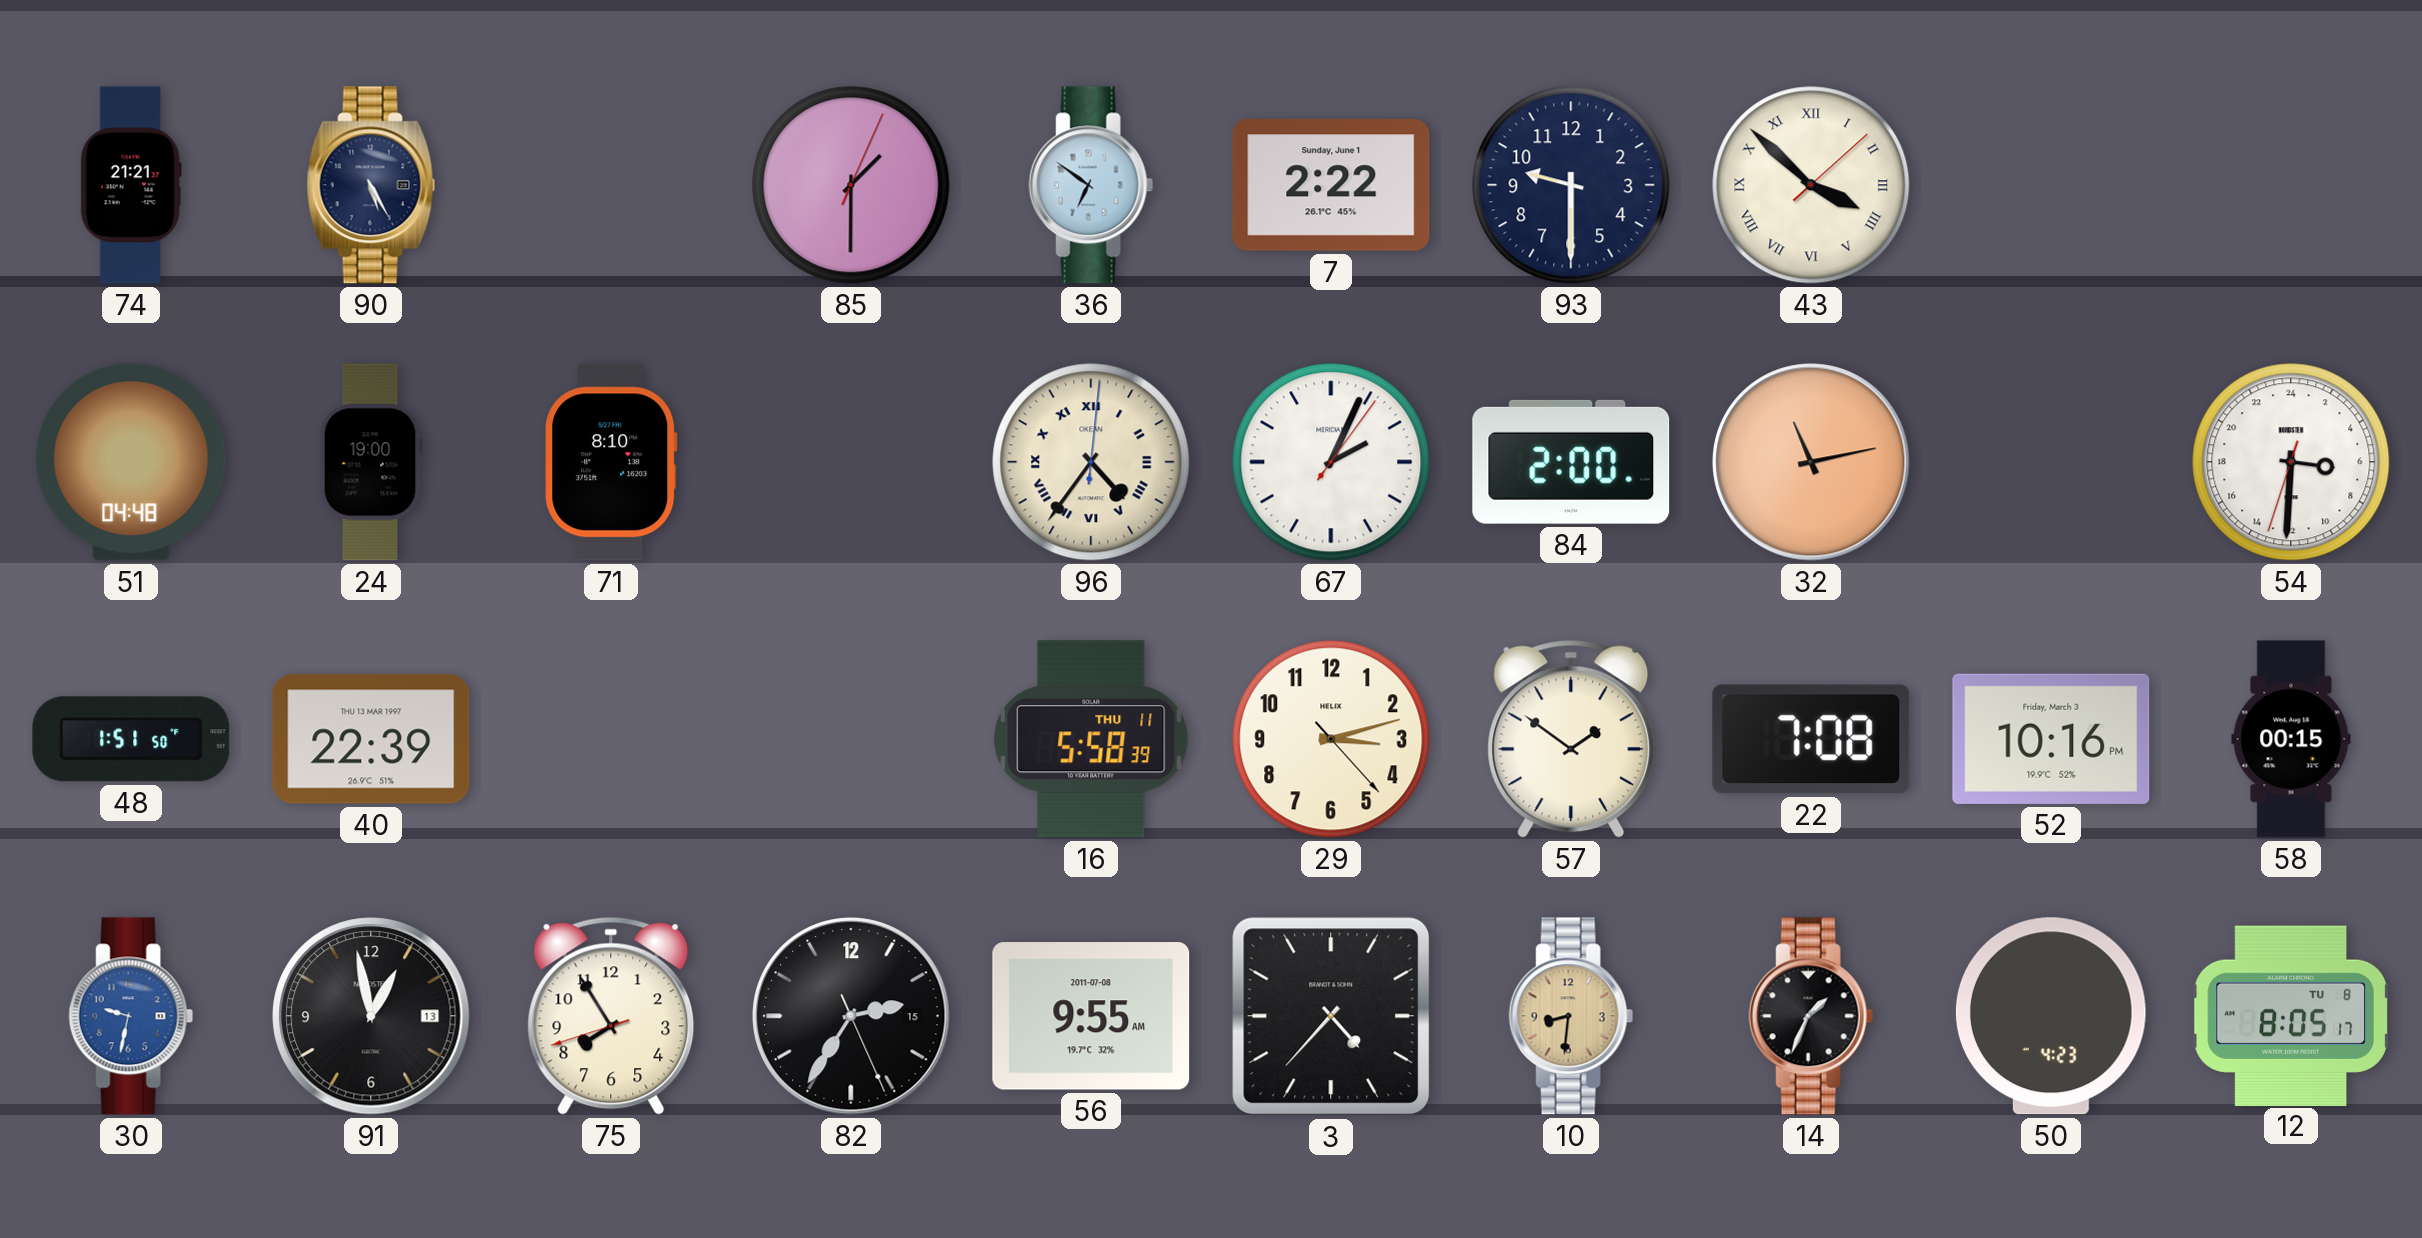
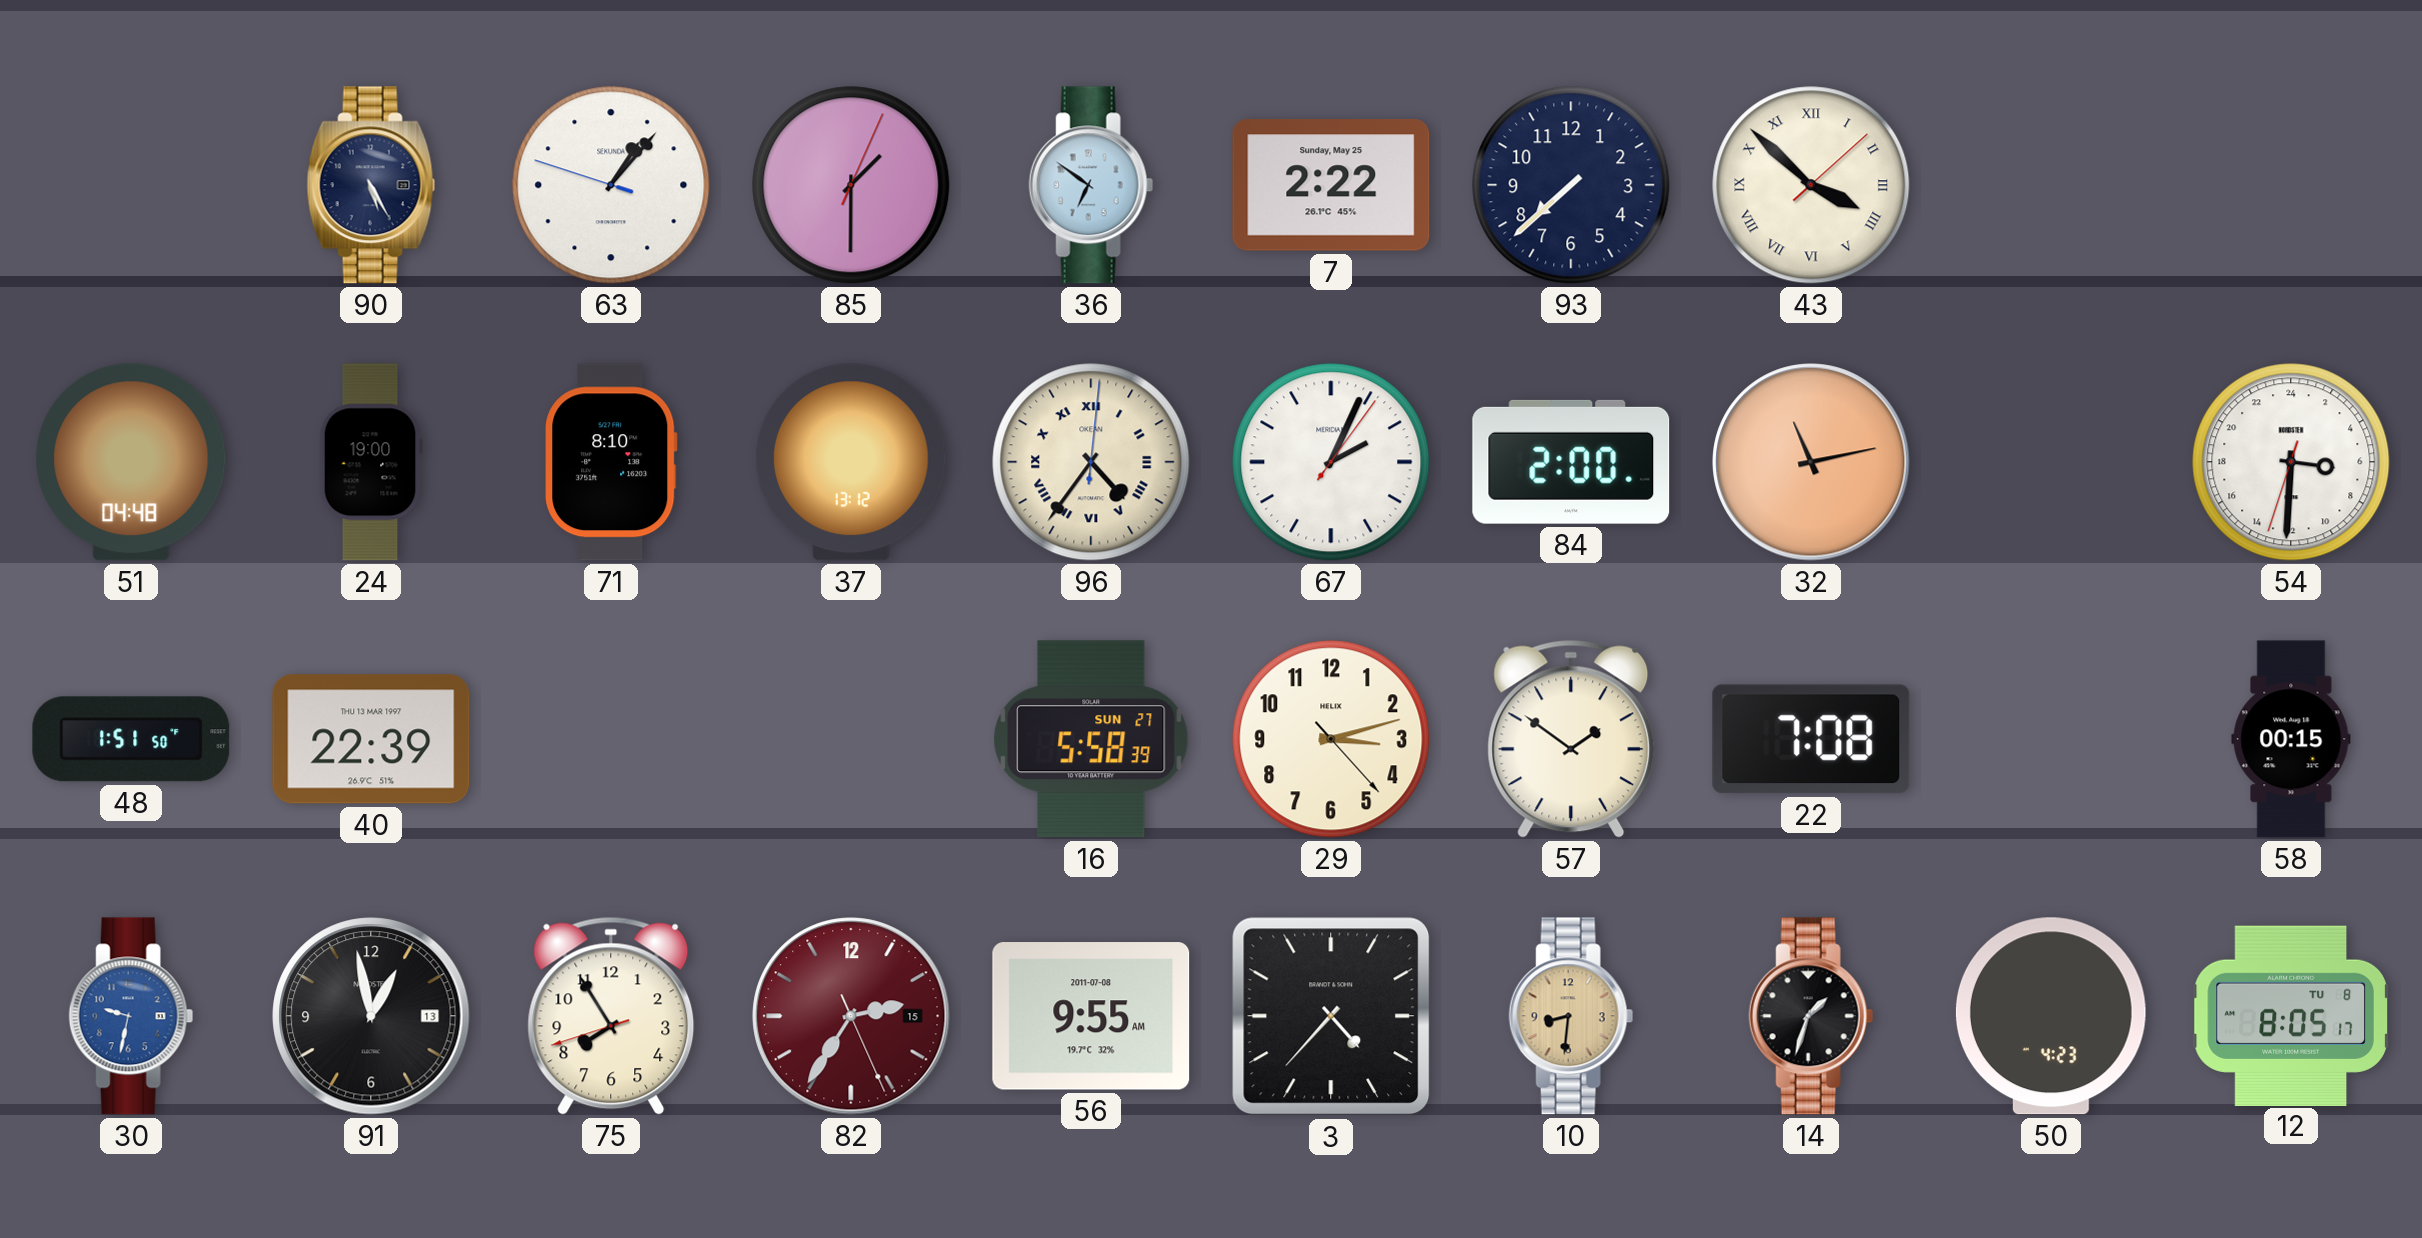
74: 21:21 -> none
63: none -> 1:06
7 date: Sunday, June 1 -> Sunday, May 25
93: 9:30 -> 7:38
37: none -> 13:12
16 date: THU 11 -> SUN 27
52: 10:16 -> none
82 dial: black -> burgundy
14: 1:34 -> 1:33
